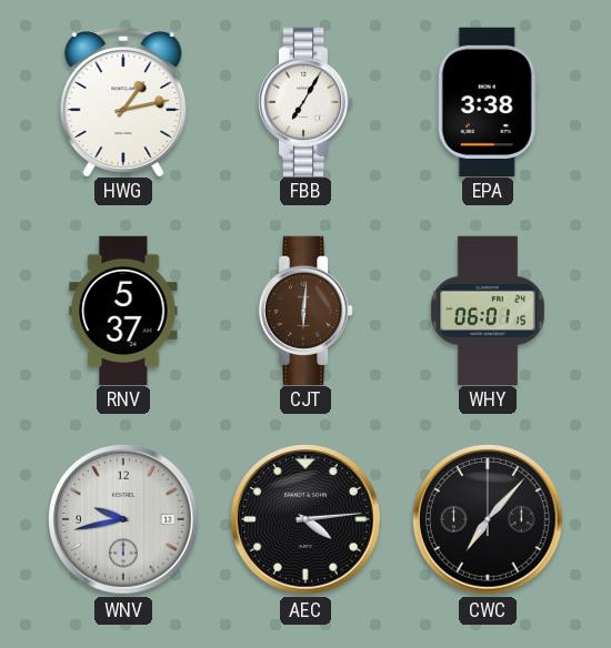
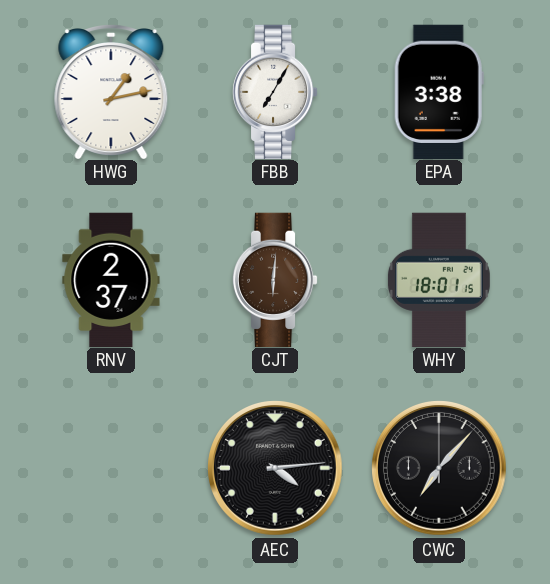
RNV: 5:37 -> 2:37
WHY: 06:01 -> 18:01
WNV: 9:43 -> none
